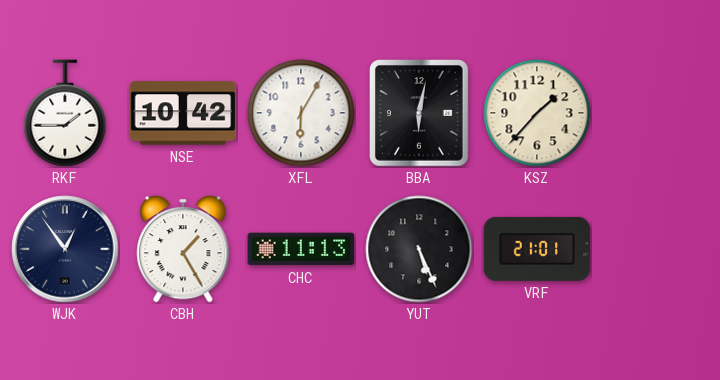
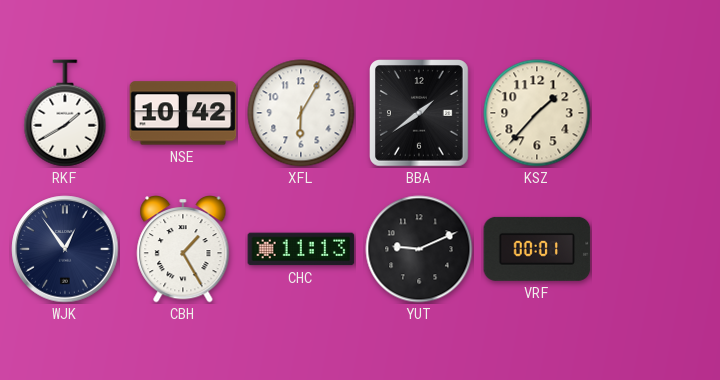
RKF: 1:45 -> 1:40
BBA: 6:02 -> 1:39
YUT: 5:26 -> 9:11
VRF: 21:01 -> 00:01
